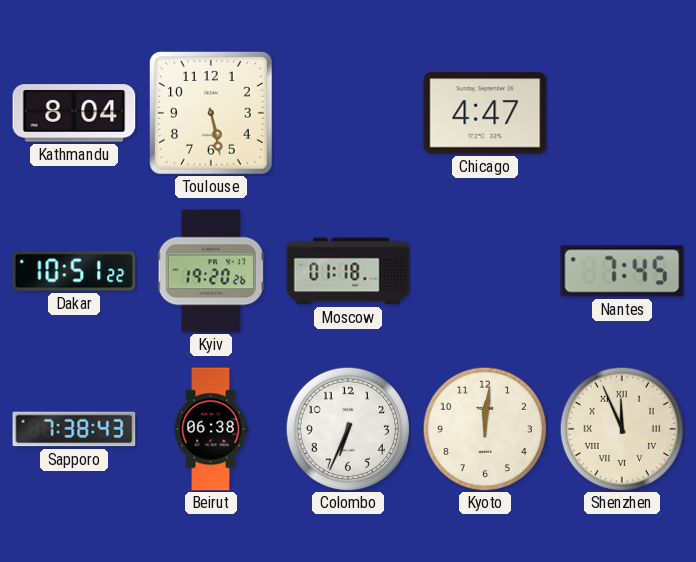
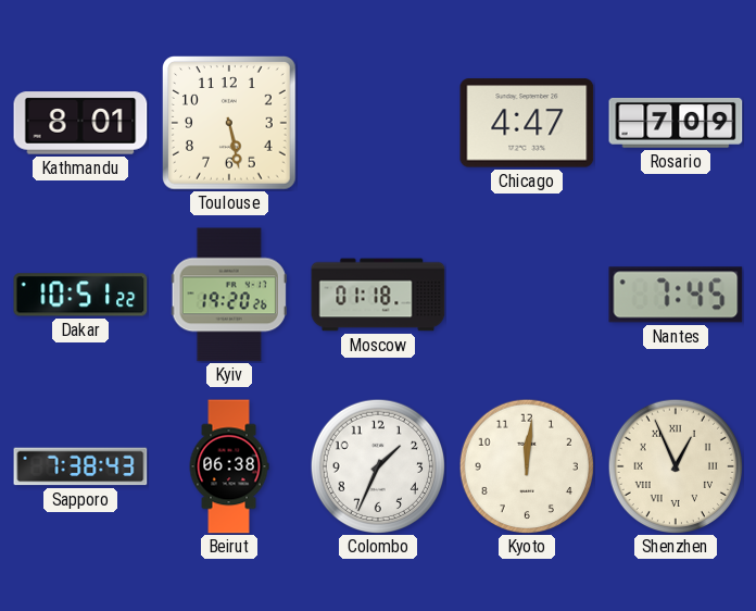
Kathmandu: 8:04 -> 8:01
Rosario: none -> 7:09
Colombo: 6:34 -> 1:34
Shenzhen: 11:56 -> 12:56
